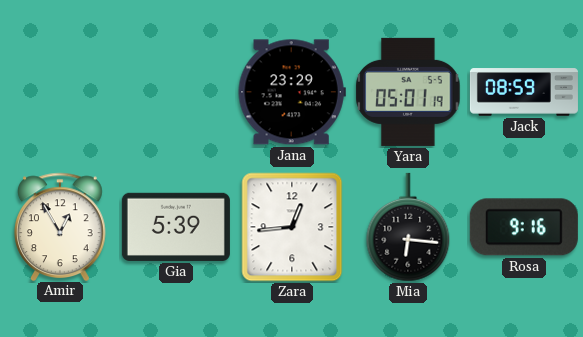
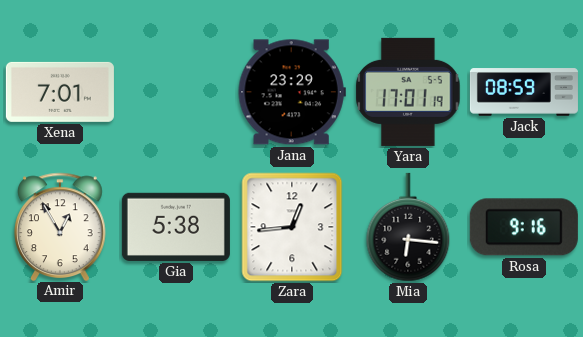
Xena: none -> 7:01
Yara: 05:01 -> 17:01
Gia: 5:39 -> 5:38
